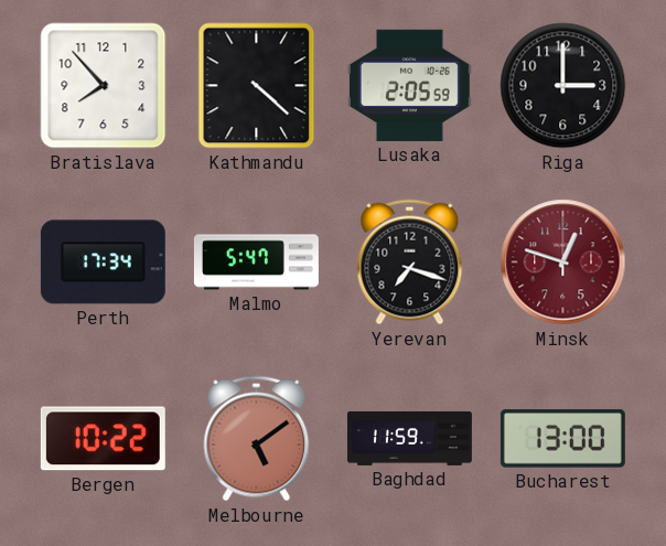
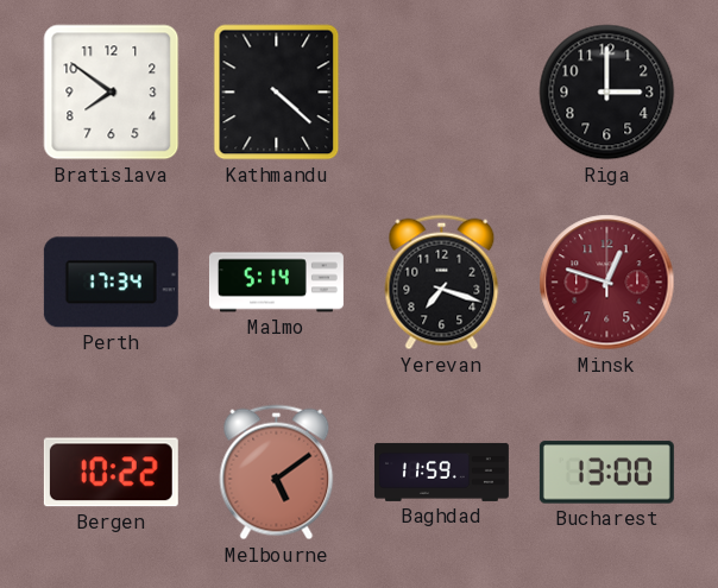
Bratislava: 7:53 -> 7:51
Lusaka: 2:05 -> none
Malmo: 5:47 -> 5:14
